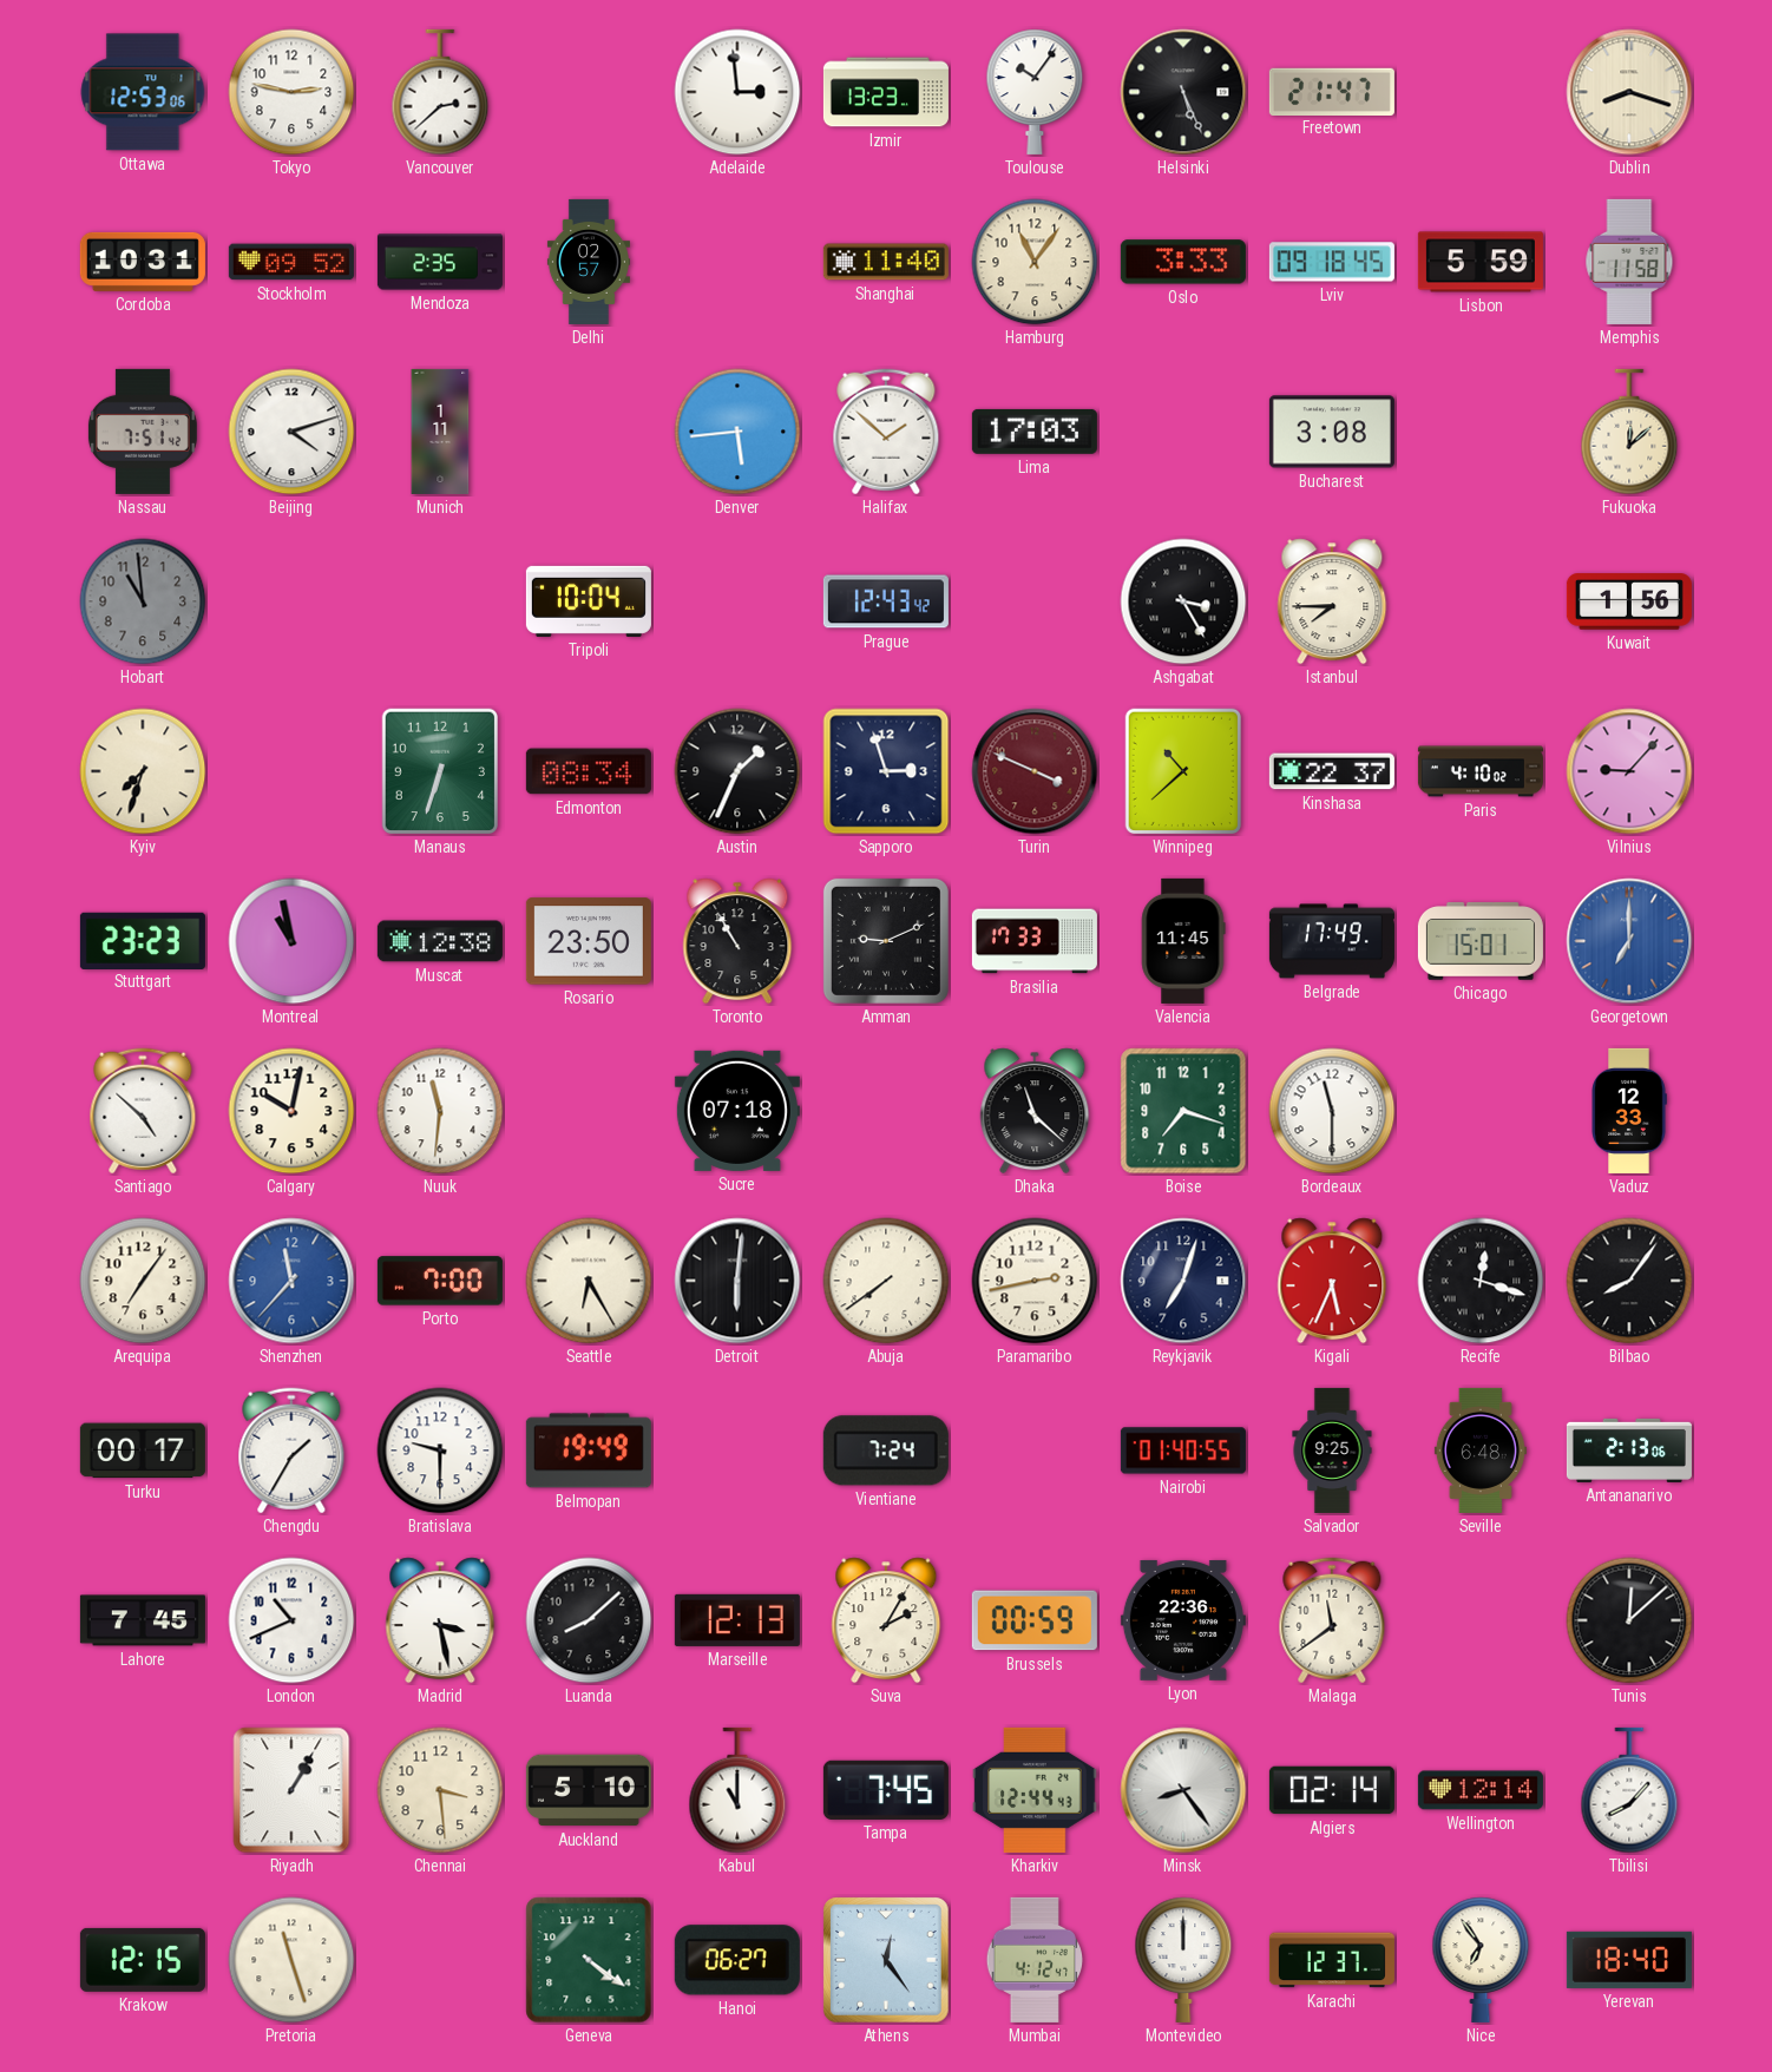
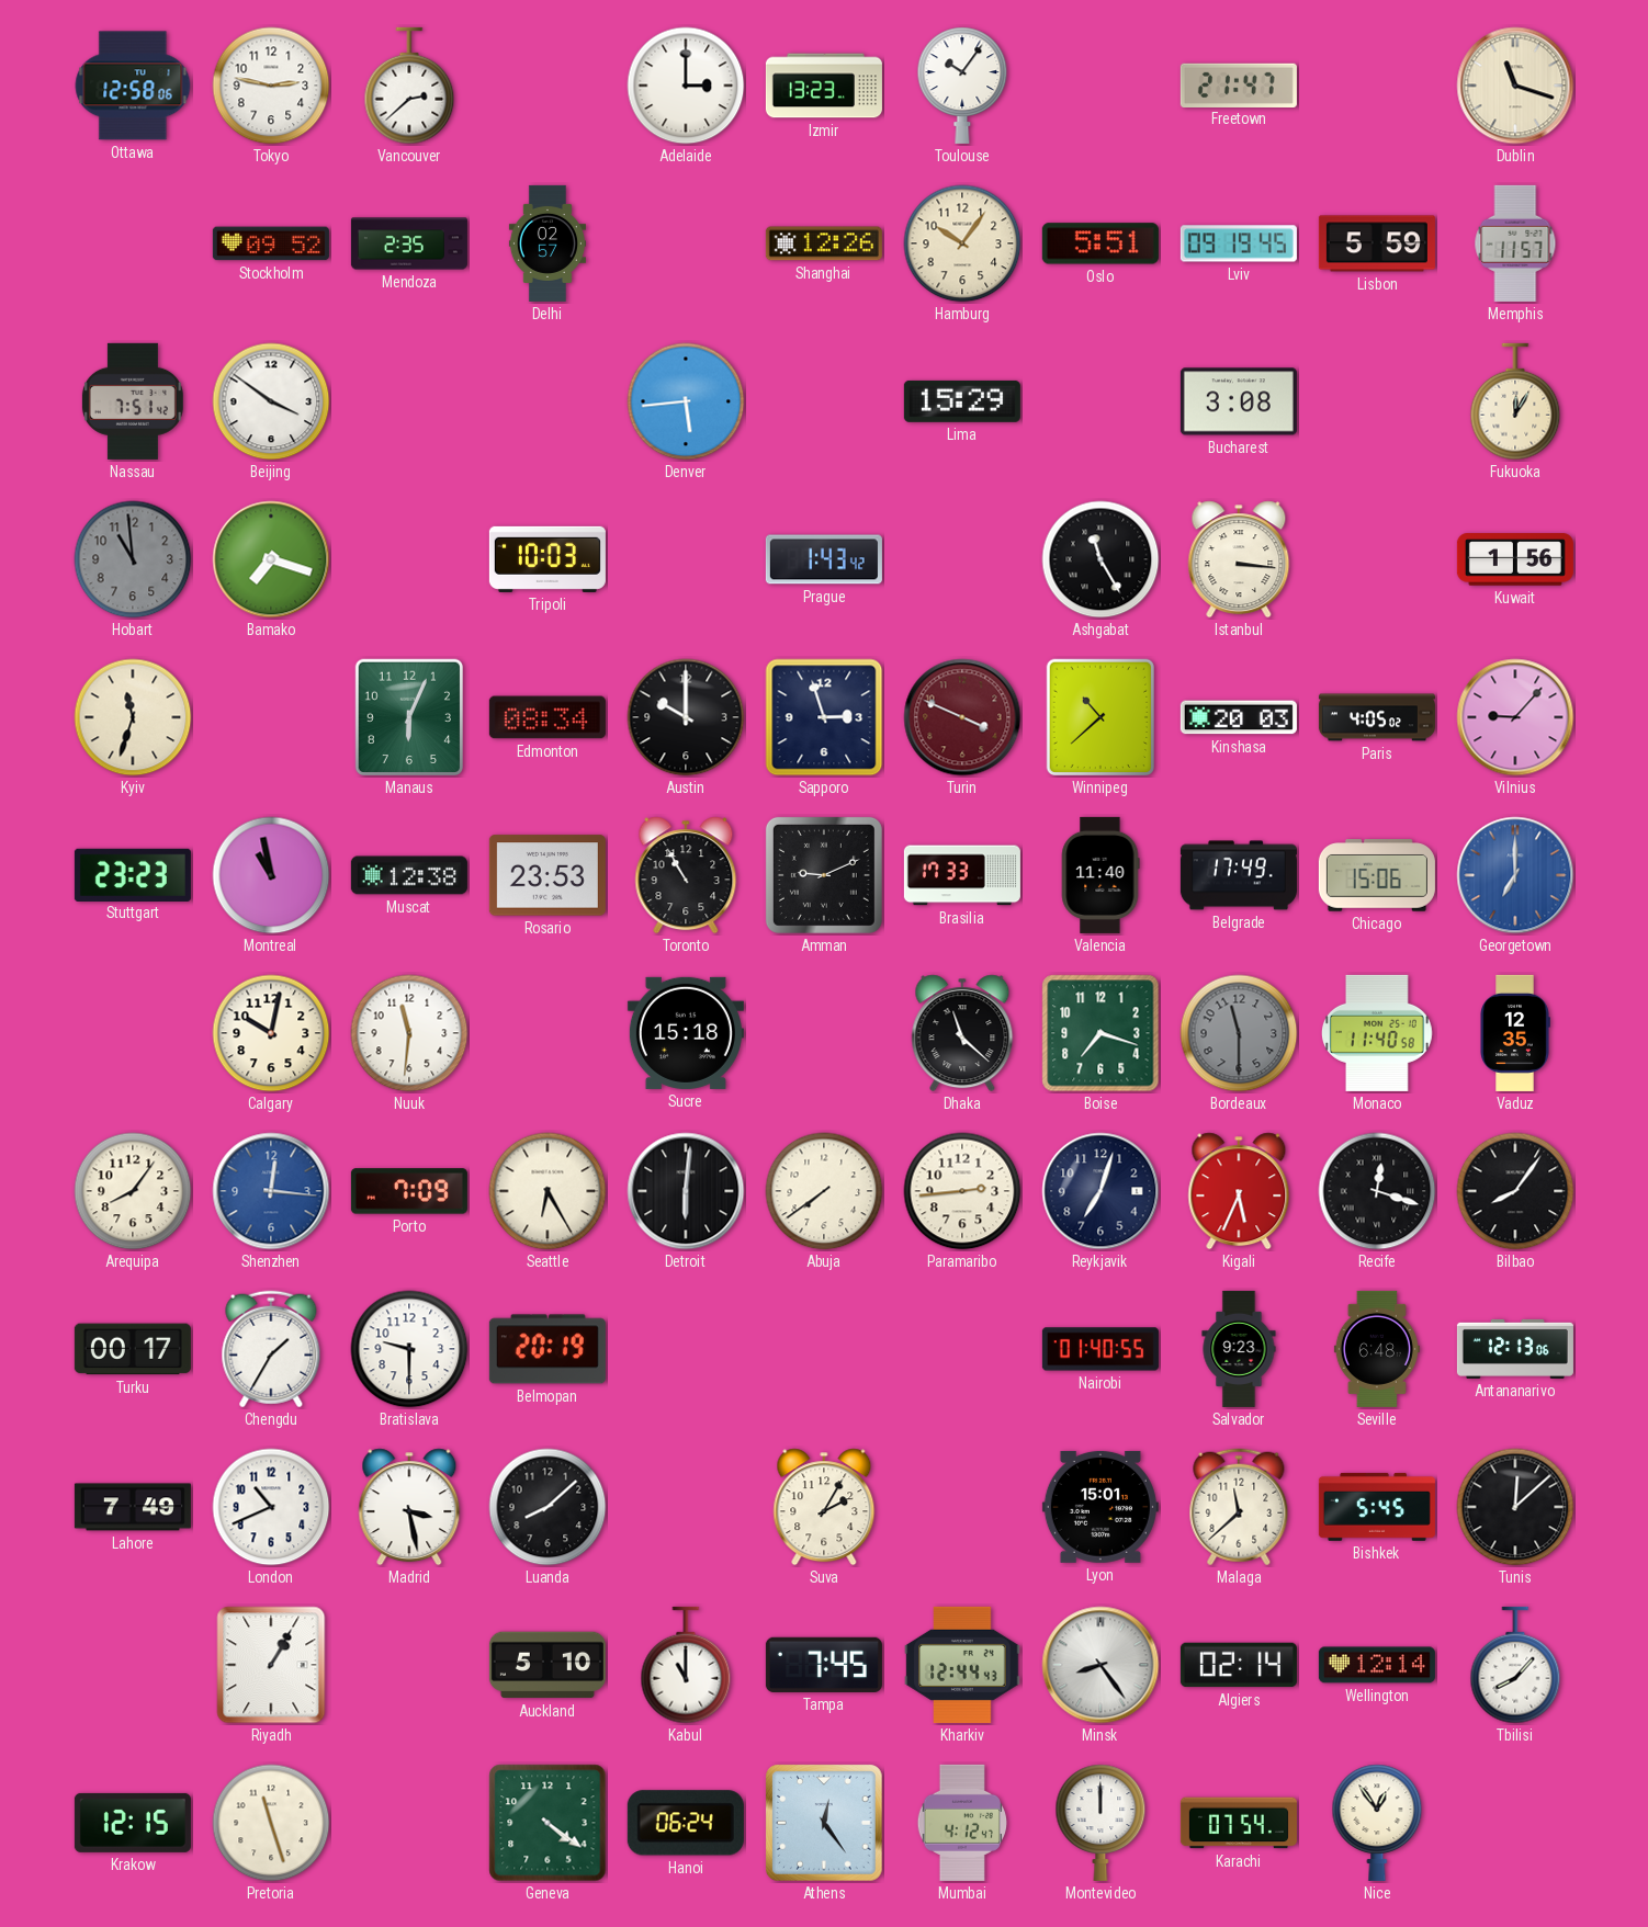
Ottawa: 12:53 -> 12:58
Adelaide: 2:59 -> 3:00
Helsinki: 5:26 -> none
Dublin: 8:18 -> 11:18
Cordoba: 10:31 -> none
Shanghai: 11:40 -> 12:26
Hamburg: 11:06 -> 10:06
Oslo: 3:33 -> 5:51
Lviv: 09:18 -> 09:19
Memphis: 11:58 -> 11:57
Beijing: 4:12 -> 3:51
Munich: 1:11 -> none
Halifax: 1:52 -> none
Lima: 17:03 -> 15:29
Fukuoka: 12:08 -> 12:05
Bamako: none -> 7:18
Tripoli: 10:04 -> 10:03
Prague: 12:43 -> 1:43
Ashgabat: 3:25 -> 11:25
Istanbul: 7:45 -> 3:16
Kyiv: 7:33 -> 11:33
Manaus: 6:33 -> 6:04
Austin: 1:34 -> 10:00
Kinshasa: 22:37 -> 20:03
Paris: 4:10 -> 4:05
Rosario: 23:50 -> 23:53
Valencia: 11:45 -> 11:40
Chicago: 15:01 -> 15:06
Santiago: 4:52 -> none
Sucre: 07:18 -> 15:18
Bordeaux dial: white -> grey
Monaco: none -> 11:40
Vaduz: 12:33 -> 12:35
Arequipa: 7:06 -> 8:06
Shenzhen: 11:37 -> 12:16
Porto: 7:00 -> 7:09
Paramaribo: 2:43 -> 2:44
Belmopan: 19:49 -> 20:19
Vientiane: 7:24 -> none
Salvador: 9:25 -> 9:23
Antananarivo: 2:13 -> 12:13
Lahore: 7:45 -> 7:49
Marseille: 12:13 -> none
Brussels: 00:59 -> none
Lyon: 22:36 -> 15:01
Malaga: 11:39 -> 11:38
Bishkek: none -> 5:45
Chennai: 3:29 -> none
Hanoi: 06:27 -> 06:24
Karachi: 12:37 -> 07:54
Nice: 6:54 -> 12:54
Yerevan: 18:40 -> none
